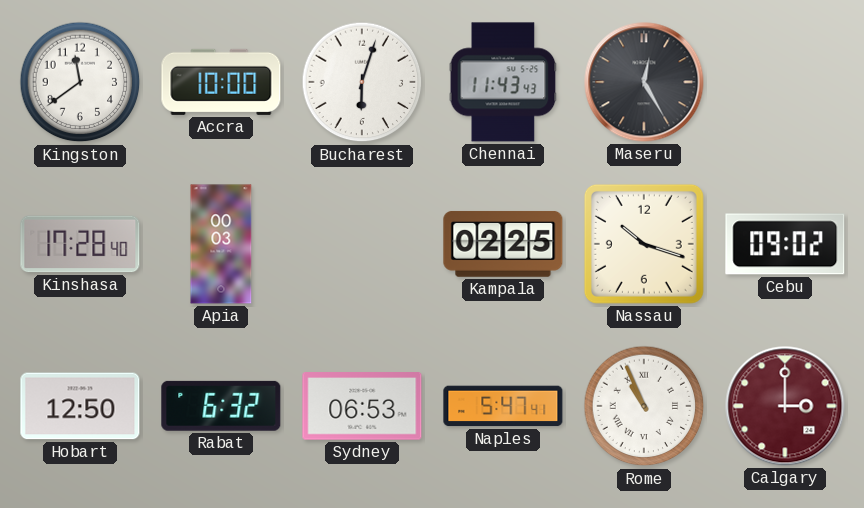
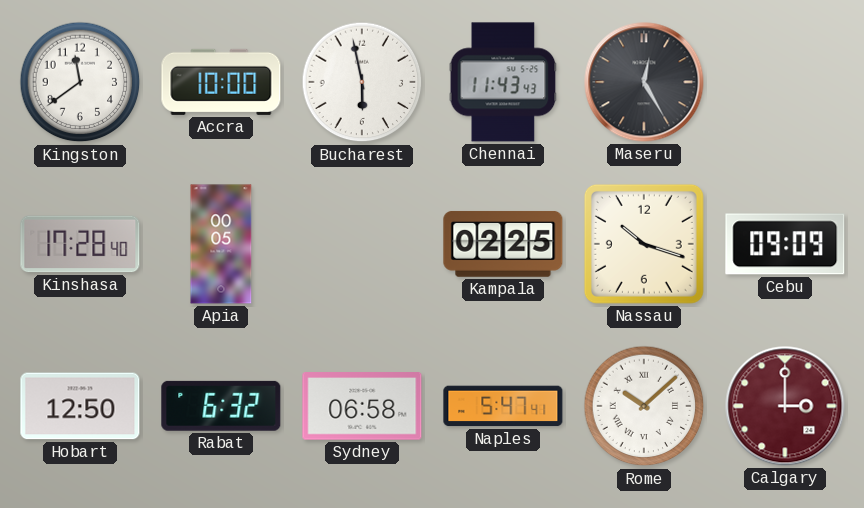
Bucharest: 6:03 -> 5:58
Apia: 00:03 -> 00:05
Cebu: 09:02 -> 09:09
Sydney: 06:53 -> 06:58
Rome: 10:56 -> 10:08
